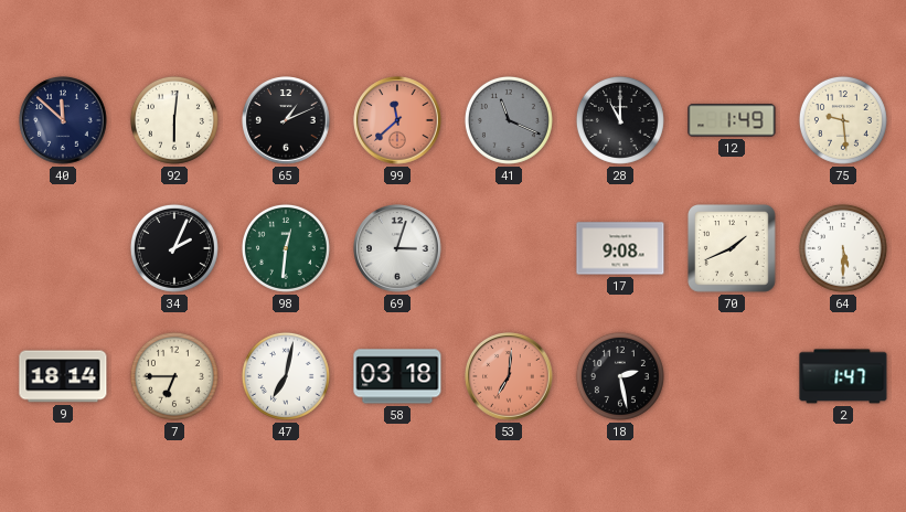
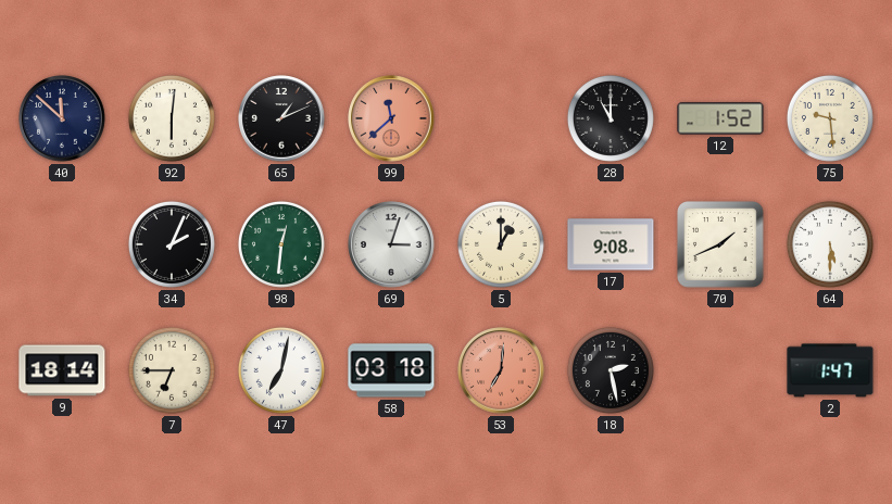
41: 11:19 -> none
12: 1:49 -> 1:52
5: none -> 1:00
